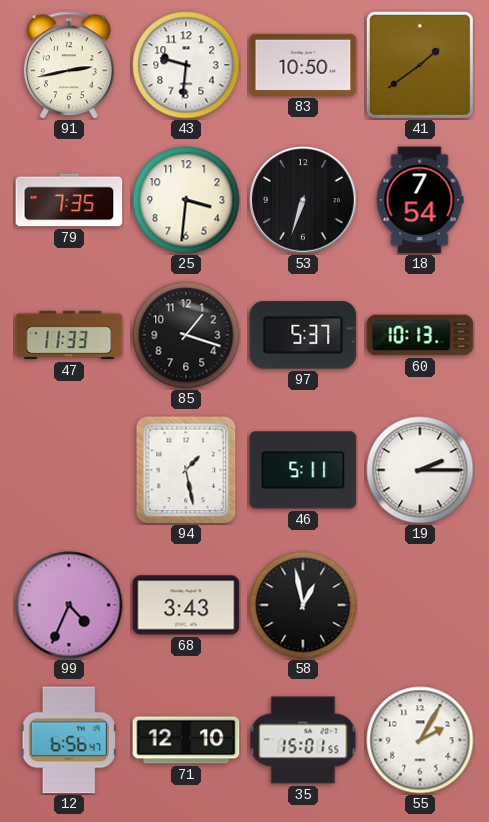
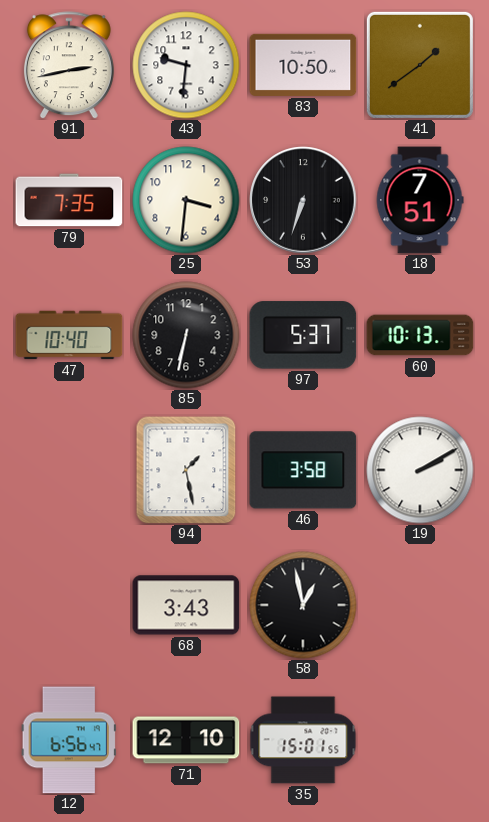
18: 7:54 -> 7:51
47: 11:33 -> 10:40
85: 1:18 -> 6:32
46: 5:11 -> 3:58
19: 2:15 -> 2:10
99: 4:34 -> none
55: 2:05 -> none
